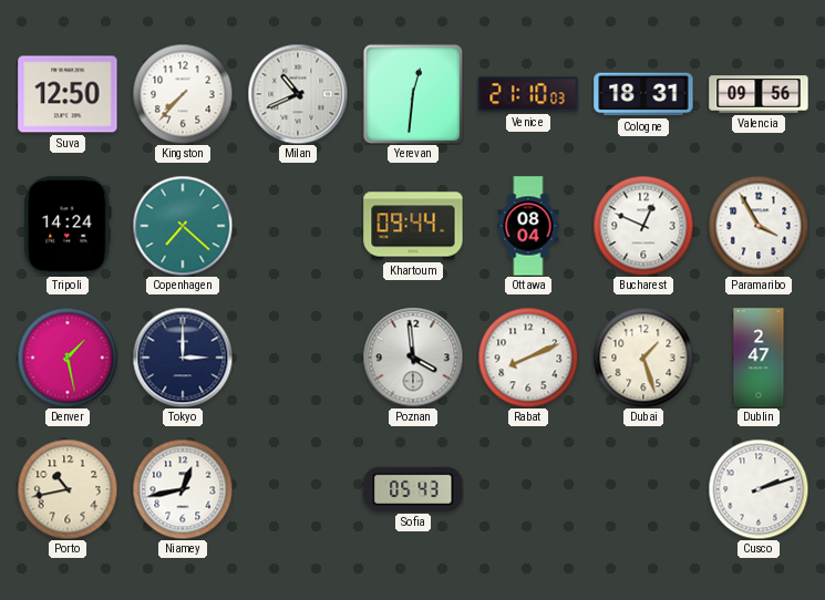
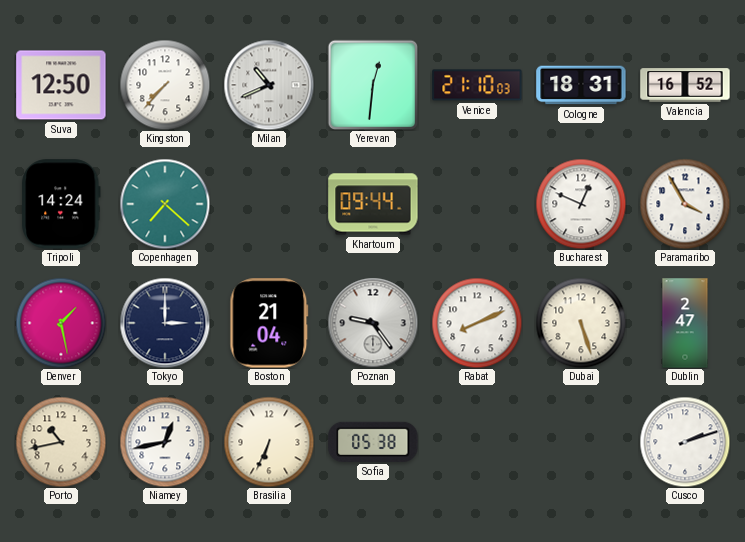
Valencia: 09:56 -> 16:52
Ottawa: 08:04 -> none
Boston: none -> 21:04
Poznan: 3:59 -> 9:24
Dubai: 1:27 -> 5:27
Brasilia: none -> 6:34
Sofia: 05:43 -> 05:38
